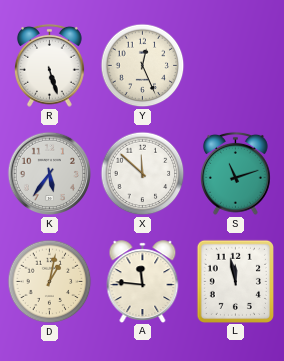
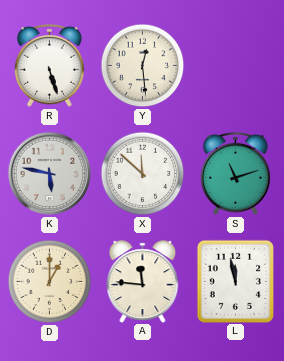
Y: 12:26 -> 12:29
K: 5:36 -> 5:47
D: 1:02 -> 1:00
